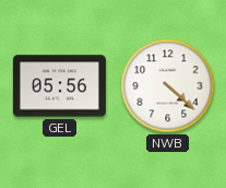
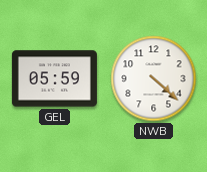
GEL: 05:56 -> 05:59
